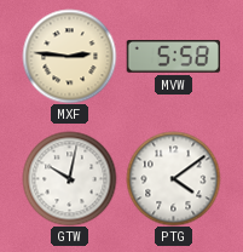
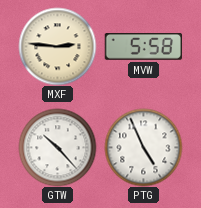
GTW: 10:02 -> 10:23
PTG: 4:09 -> 4:56
